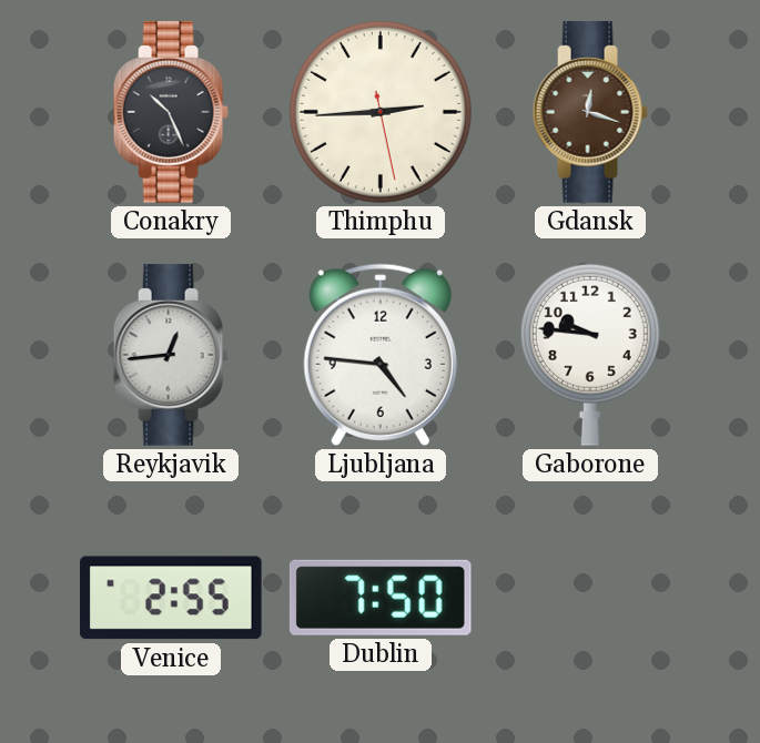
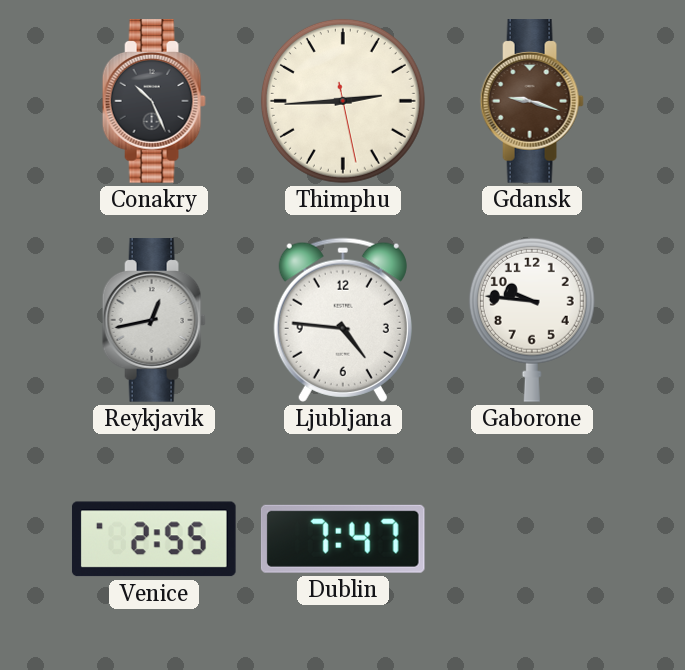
Gdansk: 12:18 -> 9:18
Reykjavik: 12:44 -> 12:43
Dublin: 7:50 -> 7:47
